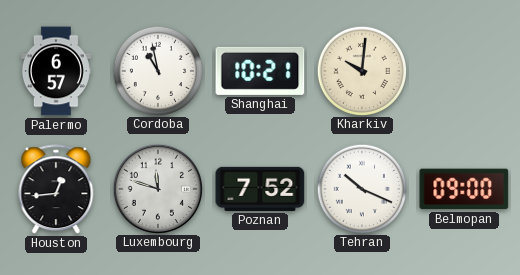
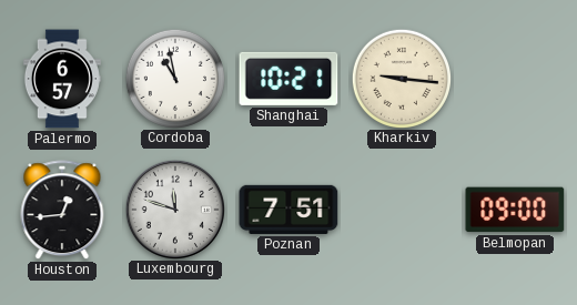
Kharkiv: 10:01 -> 9:16
Poznan: 7:52 -> 7:51
Tehran: 10:19 -> none
